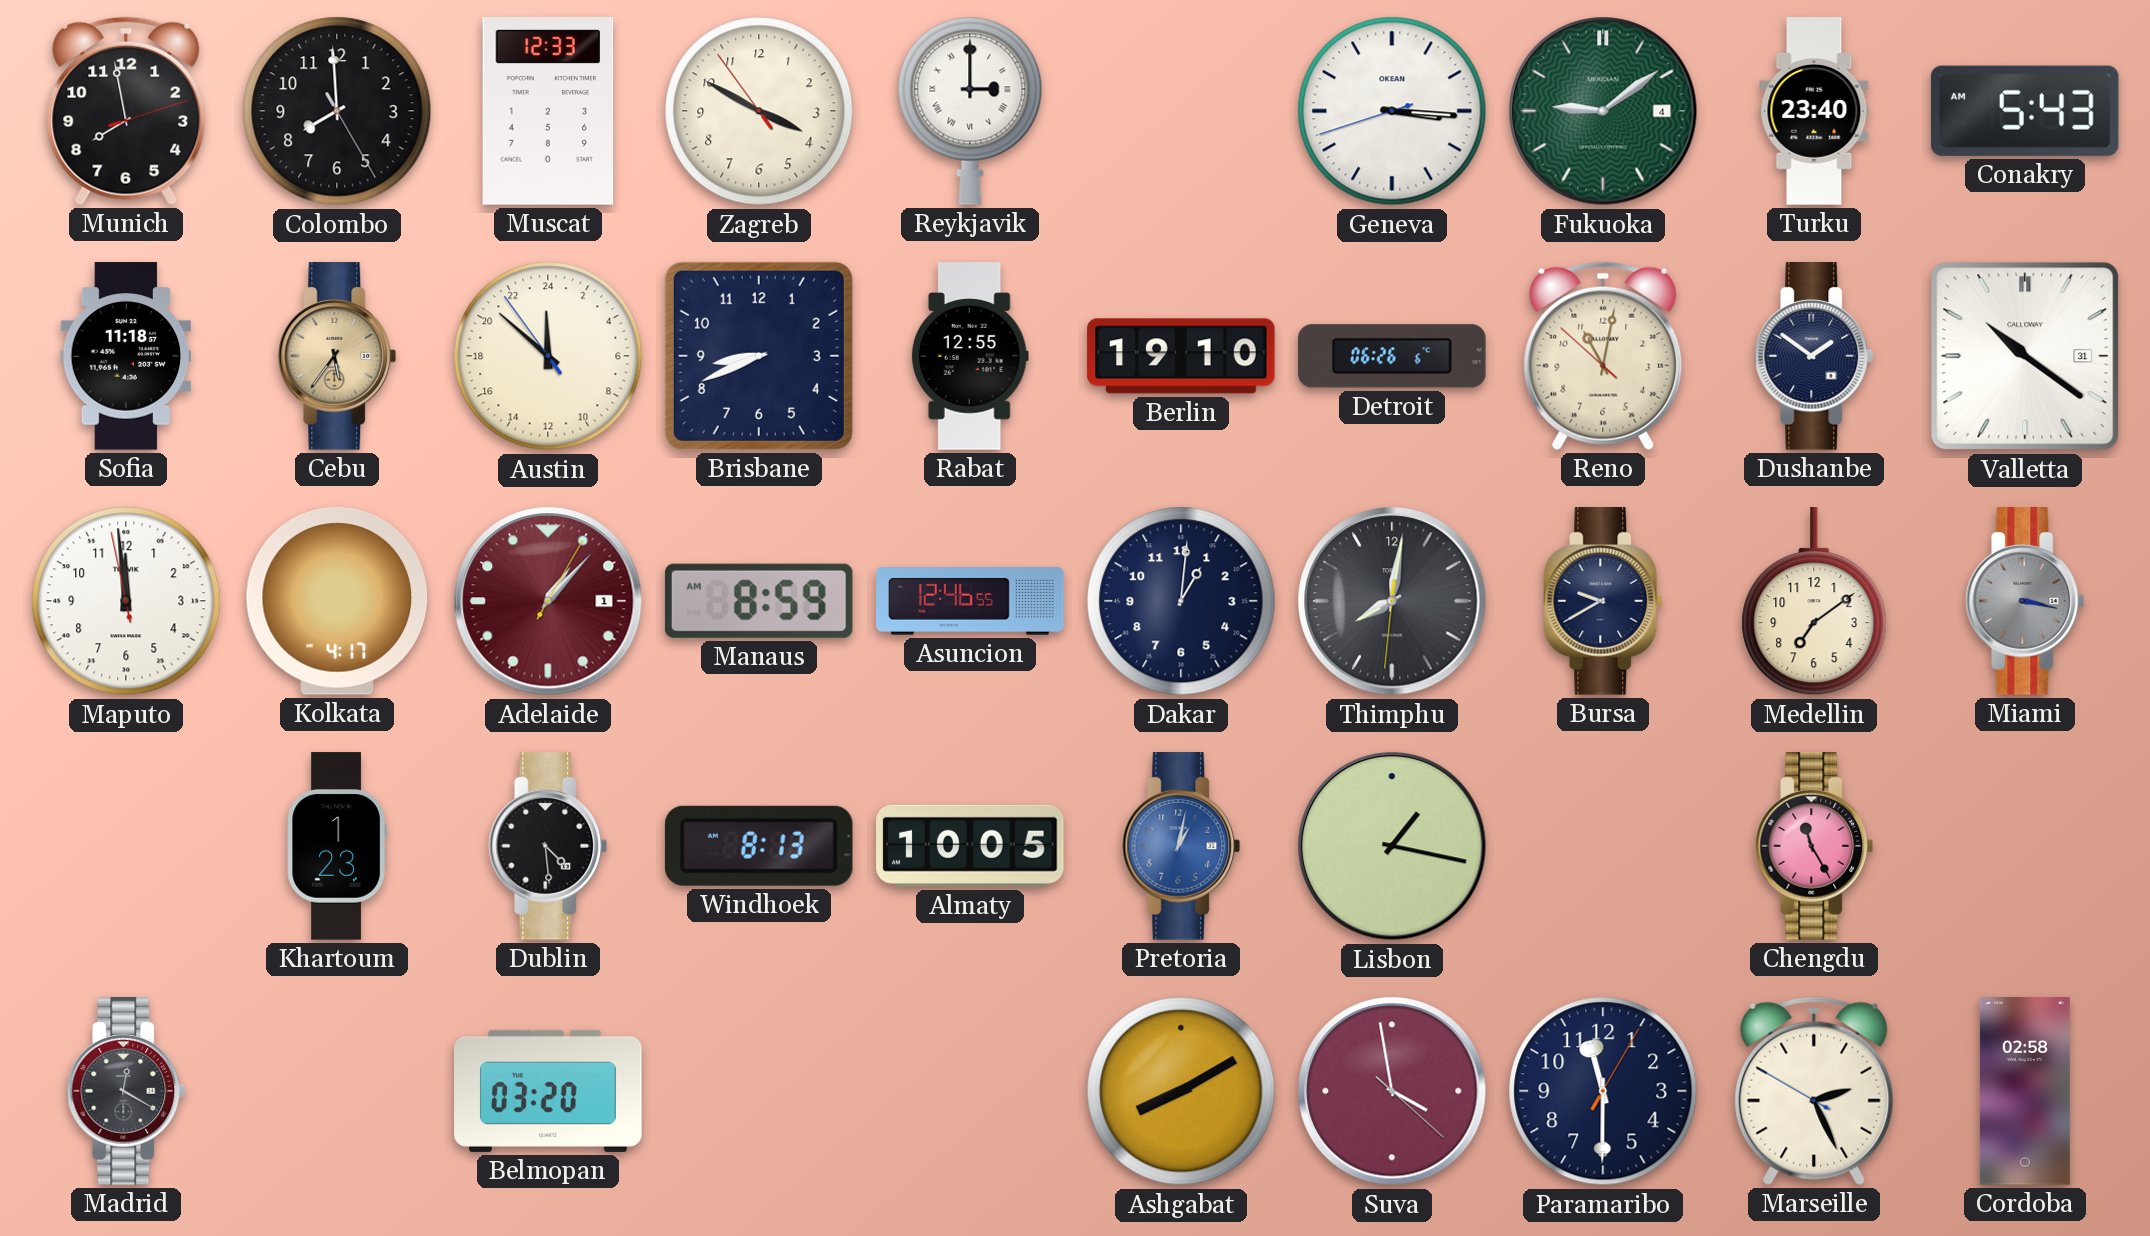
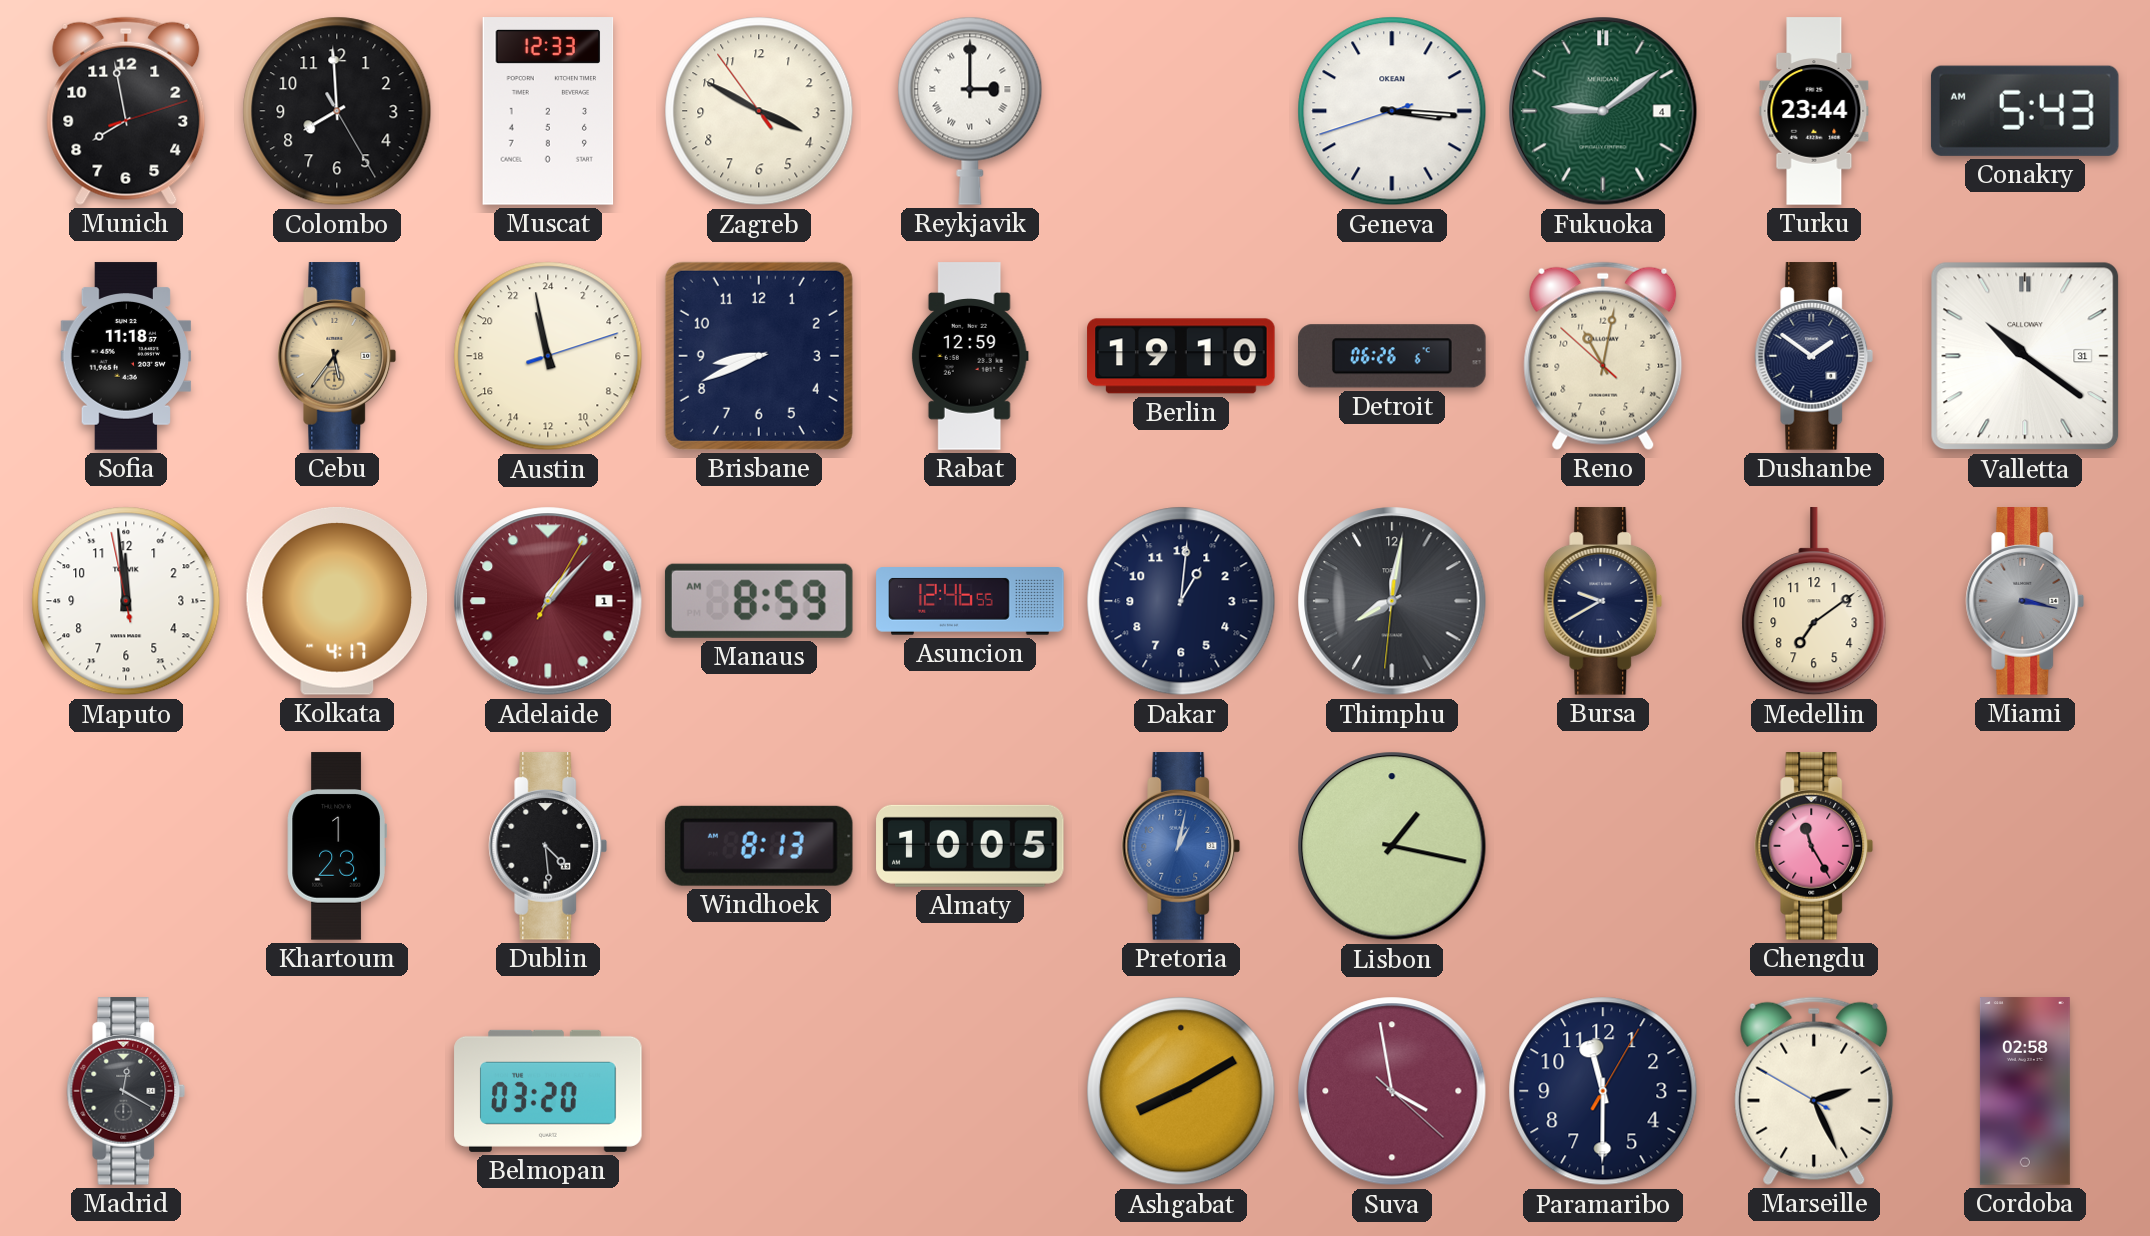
Turku: 23:40 -> 23:44
Austin: 23:51 -> 22:58
Rabat: 12:55 -> 12:59
